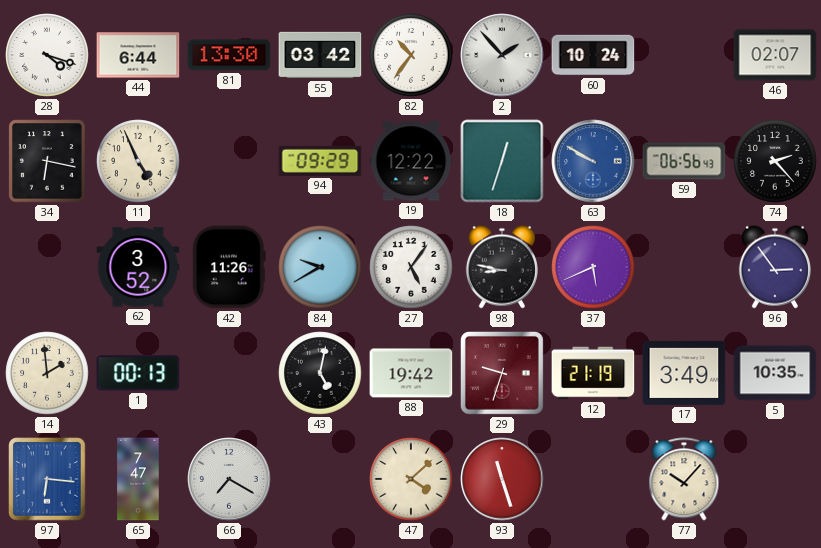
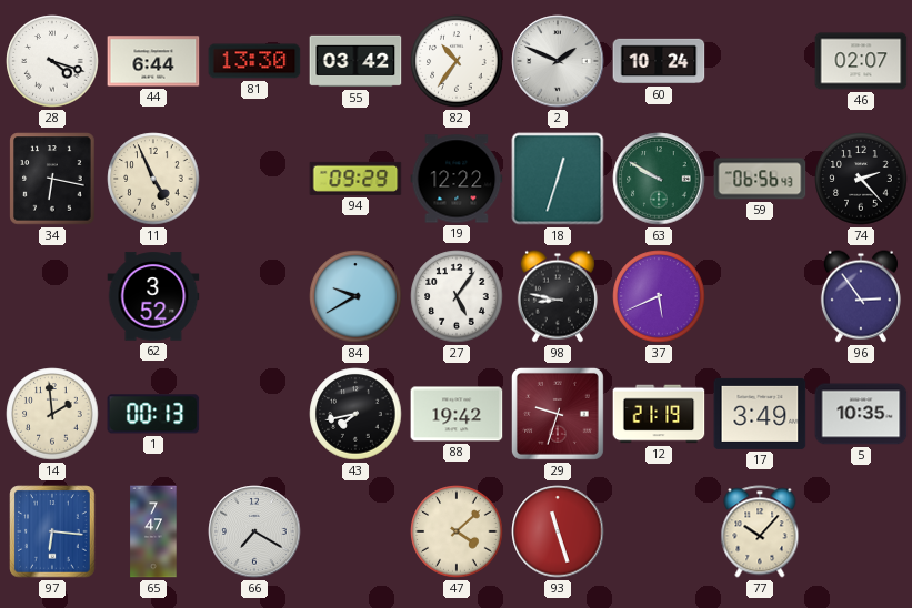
2: 1:53 -> 1:49
63 dial: blue -> green
42: 11:26 -> none
43: 5:02 -> 7:43
